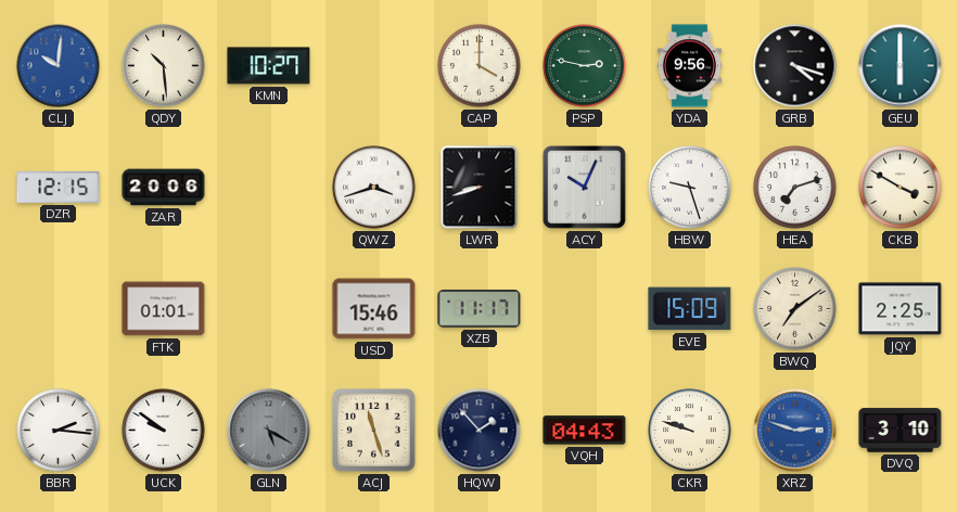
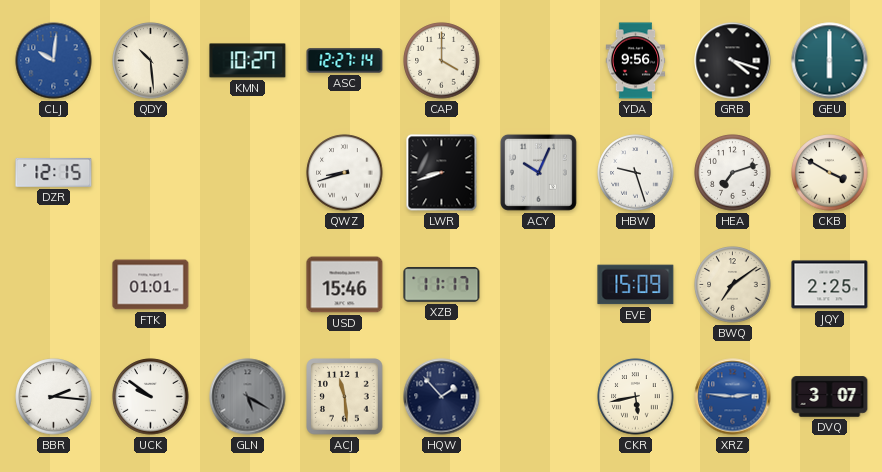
ASC: none -> 12:27
PSP: 2:47 -> none
ZAR: 20:06 -> none
QWZ: 3:42 -> 8:42
ACJ: 11:27 -> 11:29
VQH: 04:43 -> none
CKR: 9:48 -> 5:43
XRZ: 2:48 -> 2:46
DVQ: 3:10 -> 3:07
